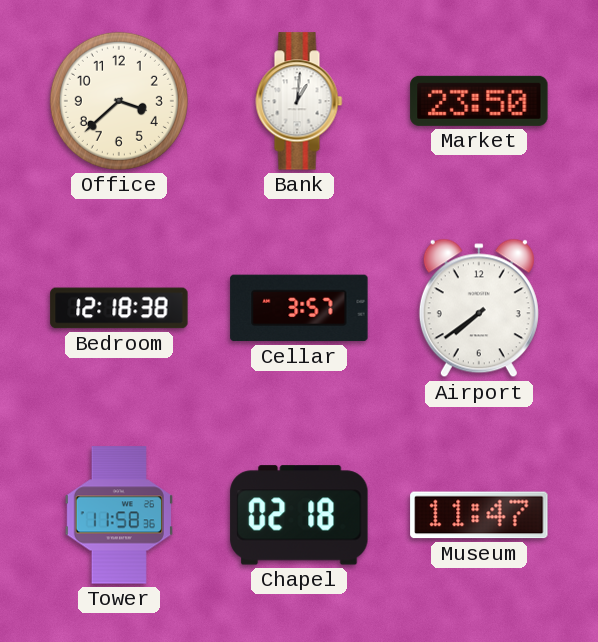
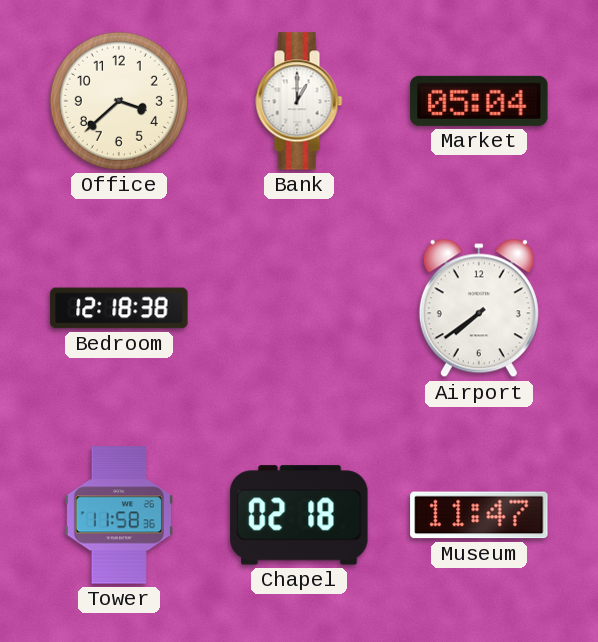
Bank: 1:01 -> 1:00
Market: 23:50 -> 05:04
Cellar: 3:57 -> none
